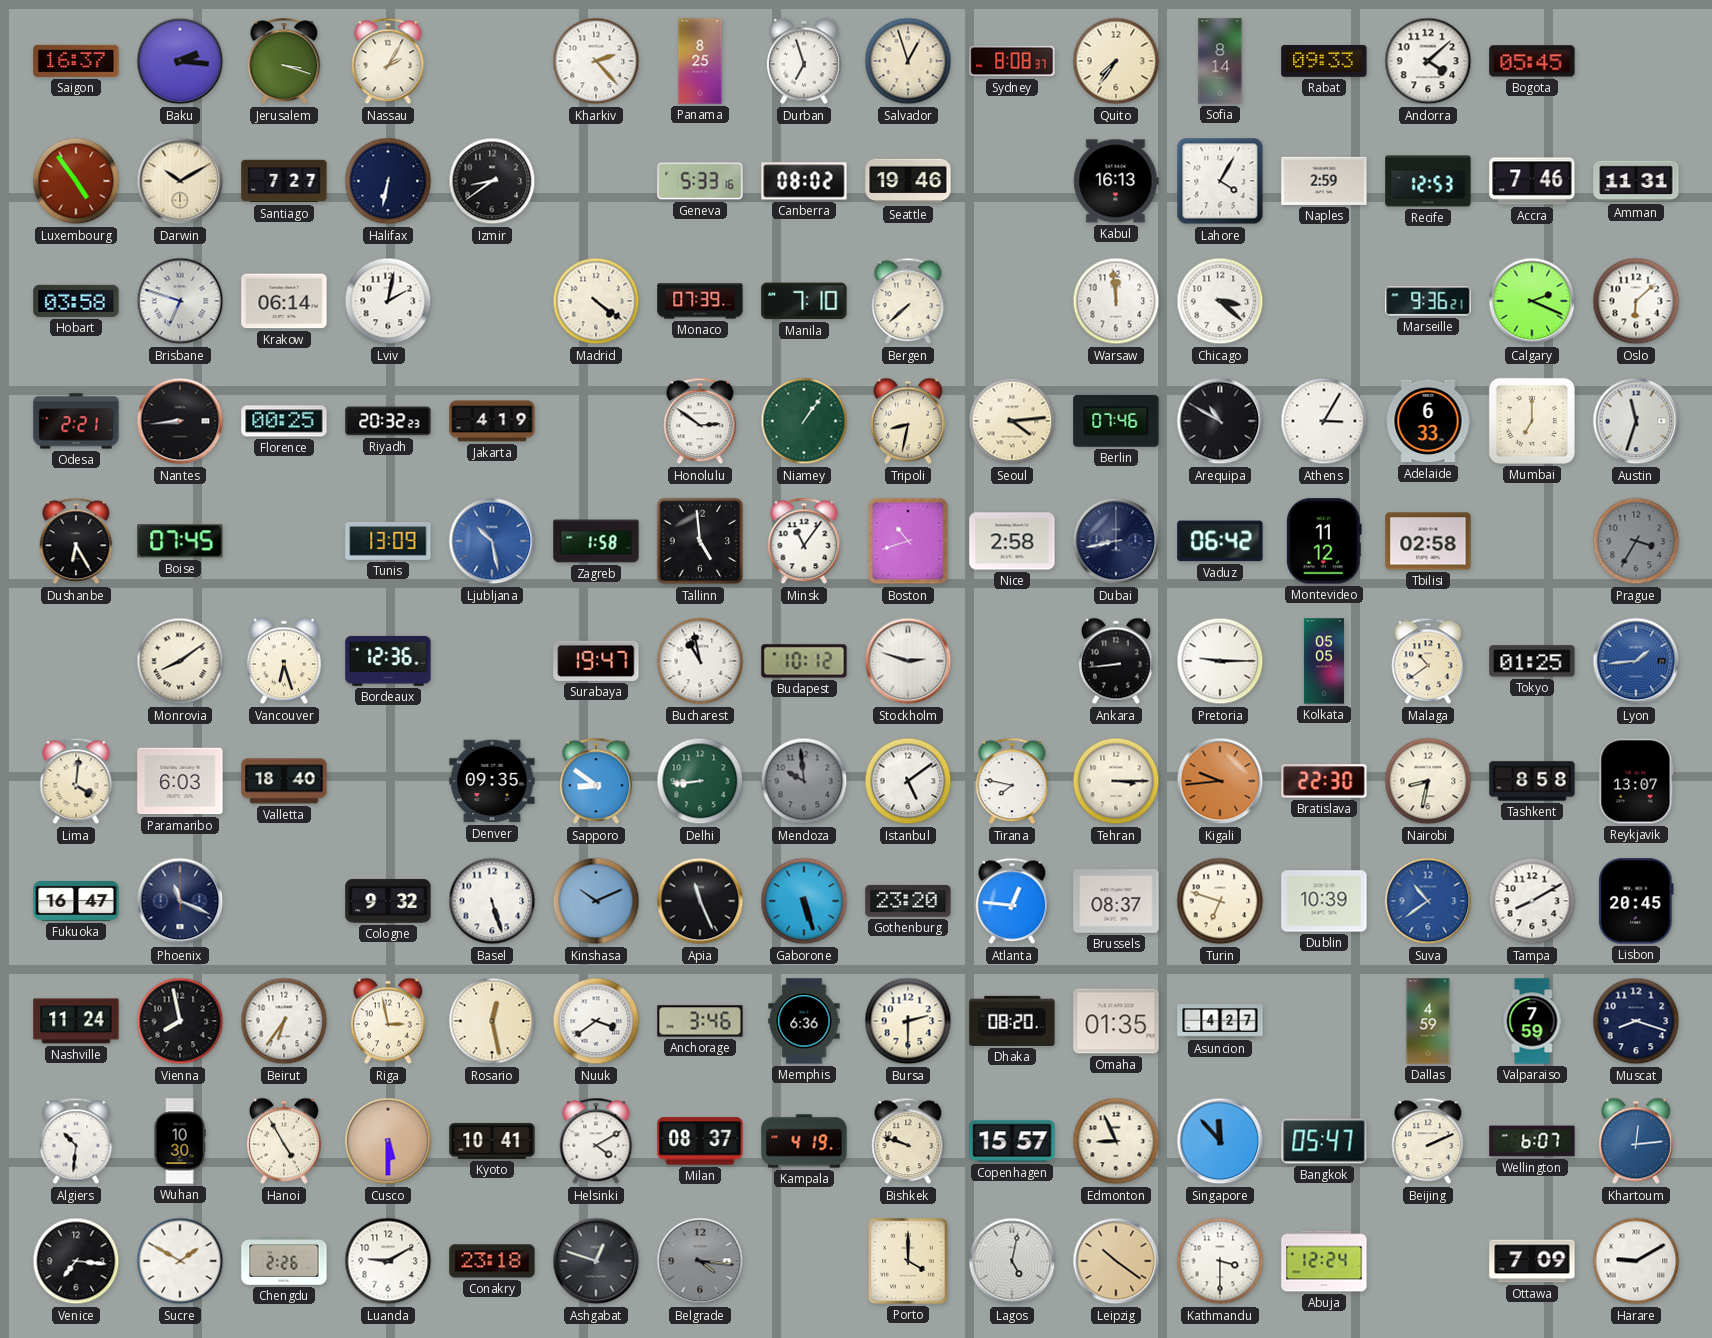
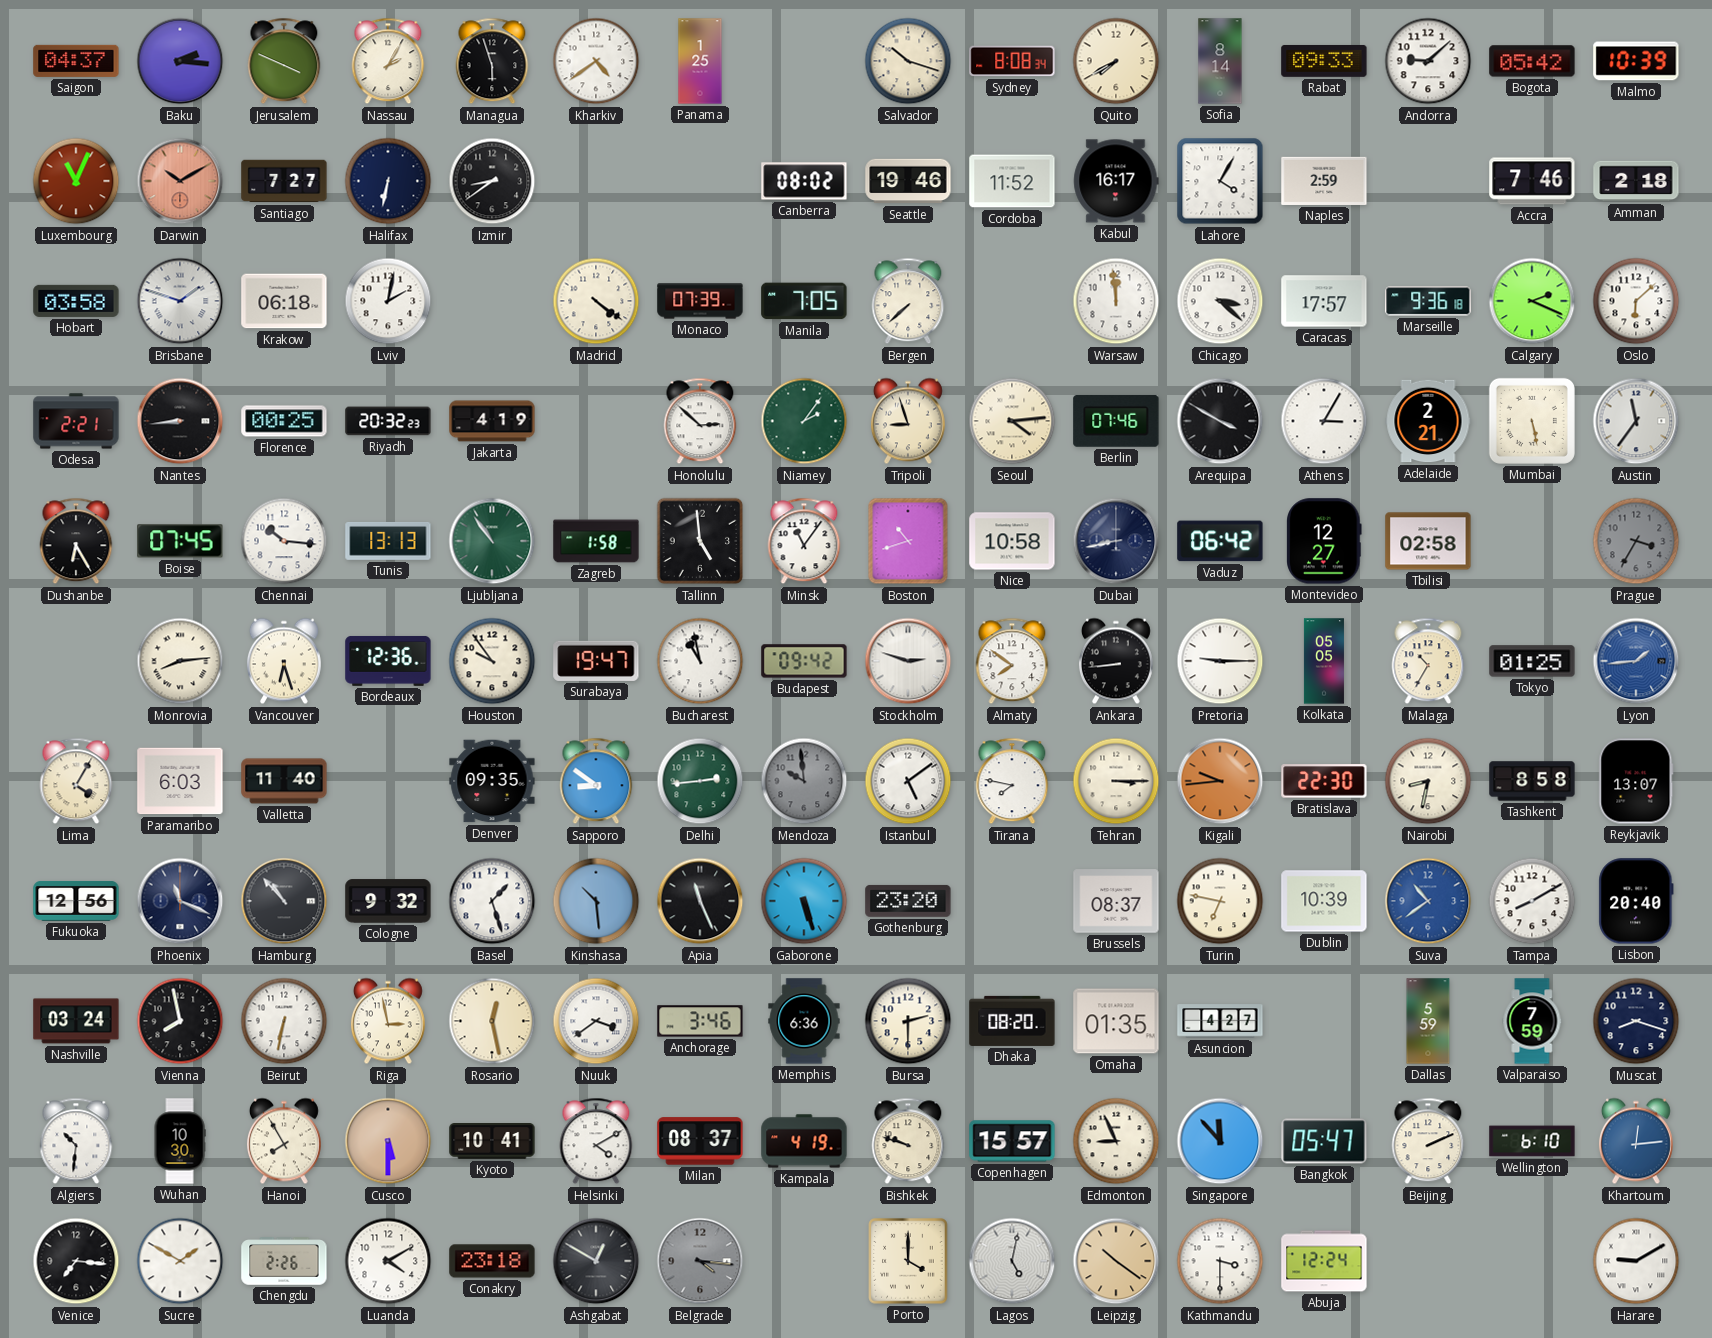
Saigon: 16:37 -> 04:37
Jerusalem: 3:18 -> 3:49
Managua: none -> 5:57
Kharkiv: 2:23 -> 4:39
Panama: 8:25 -> 1:25
Durban: 6:57 -> none
Salvador: 12:57 -> 10:18
Sydney: 8:08:37 -> 8:08:34
Quito: 7:36 -> 7:40
Andorra: 4:08 -> 9:08
Bogota: 05:45 -> 05:42
Malmo: none -> 10:39
Luxembourg: 4:54 -> 11:04
Darwin dial: cream -> salmon
Geneva: 5:33 -> none
Cordoba: none -> 11:52
Kabul: 16:13 -> 16:17
Recife: 12:53 -> none
Amman: 11:31 -> 2:18
Brisbane: 6:48 -> 1:48
Krakow: 06:14 -> 06:18
Manila: 7:10 -> 7:05
Caracas: none -> 17:57
Marseille: 9:36:21 -> 9:36:18
Honolulu: 2:51 -> 2:52
Niamey: 1:06 -> 2:06
Tripoli: 8:32 -> 8:57
Arequipa: 10:50 -> 3:50
Adelaide: 6:33 -> 2:21
Mumbai: 7:00 -> 5:28
Austin: 11:33 -> 11:36
Chennai: none -> 10:16
Tunis: 13:09 -> 13:13
Ljubljana: 10:28 -> 10:54
Ljubljana dial: blue -> green
Nice: 2:58 -> 10:58
Montevideo: 11:12 -> 12:27
Monrovia: 8:09 -> 8:14
Houston: none -> 9:54
Budapest: 10:12 -> 09:42
Almaty: none -> 7:51
Malaga: 10:39 -> 10:35
Lima: 4:01 -> 4:05
Valletta: 18:40 -> 11:40
Delhi: 8:44 -> 2:44
Fukuoka: 16:47 -> 12:56
Hamburg: none -> 10:53
Basel: 5:27 -> 1:27
Kinshasa: 10:11 -> 10:29
Atlanta: 12:46 -> none
Turin: 6:48 -> 6:47
Lisbon: 20:45 -> 20:40
Nashville: 11:24 -> 03:24
Beirut: 6:36 -> 6:32
Dallas: 4:59 -> 5:59
Hanoi: 4:55 -> 7:55
Wellington: 6:07 -> 6:10
Luanda: 9:10 -> 4:10
Ashgabat: 12:48 -> 12:50
Ottawa: 7:09 -> none
